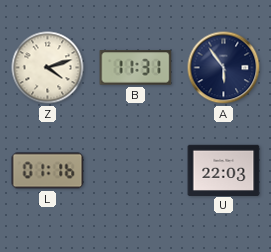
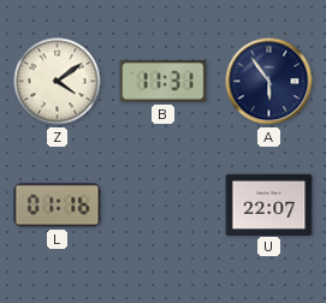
Z: 4:12 -> 4:09
U: 22:03 -> 22:07
